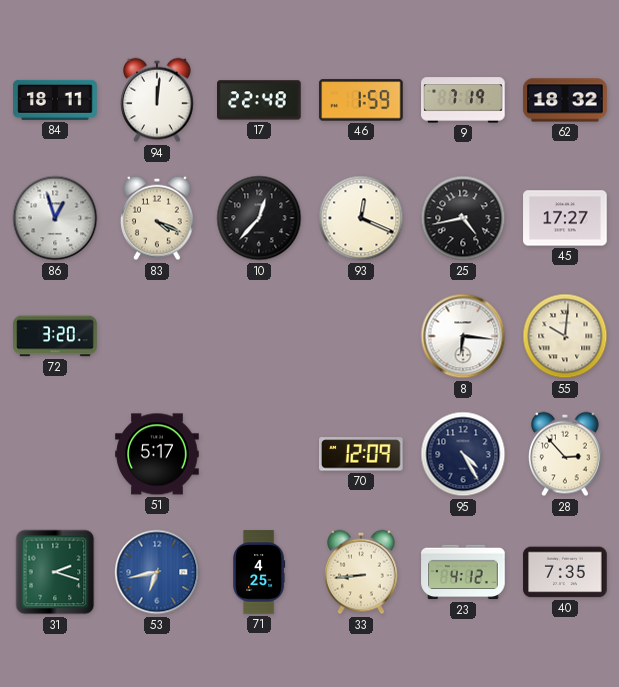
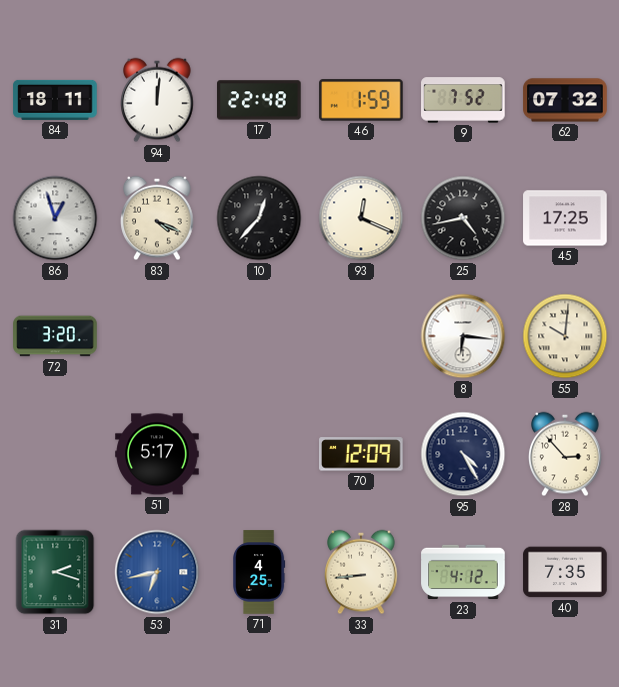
9: 7:19 -> 7:52
62: 18:32 -> 07:32
45: 17:27 -> 17:25
